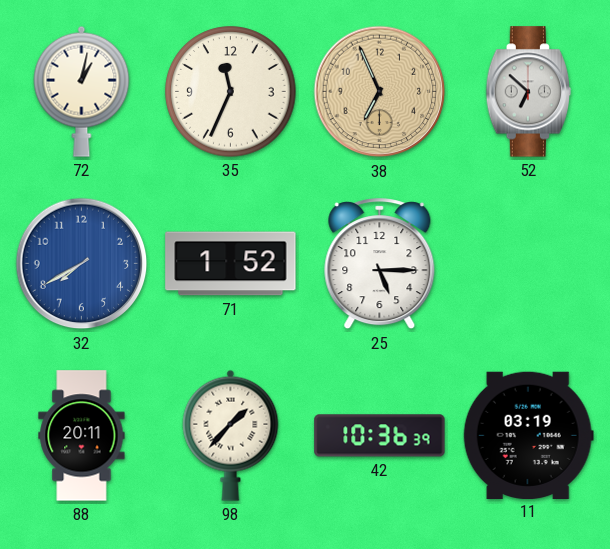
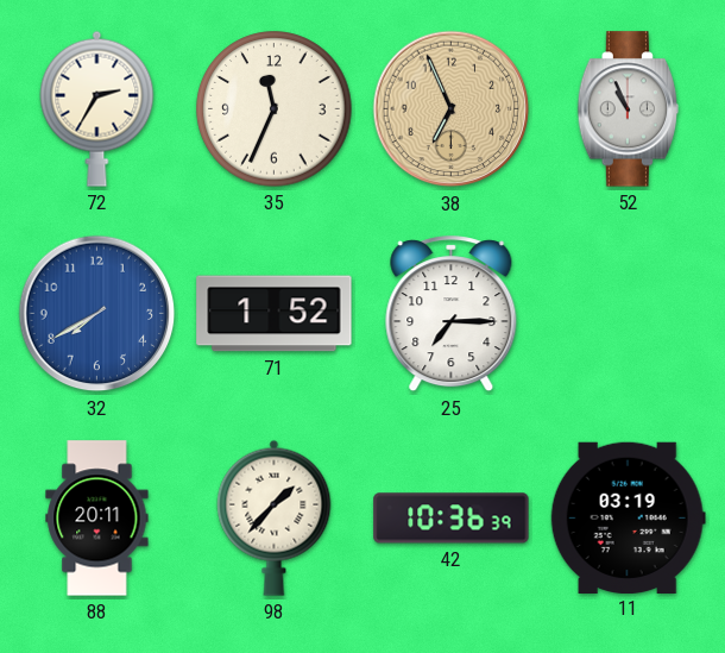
72: 1:02 -> 2:35
52: 6:52 -> 10:56
25: 5:15 -> 7:15
